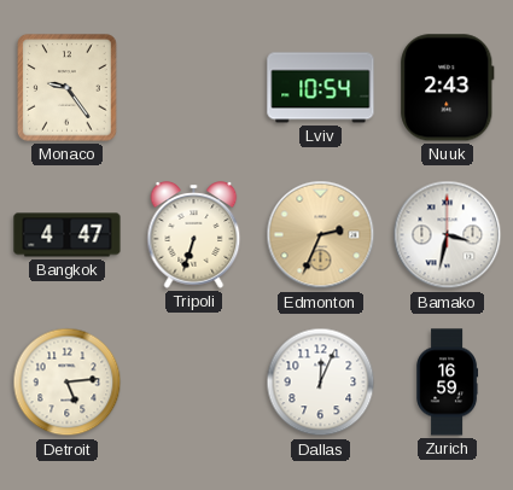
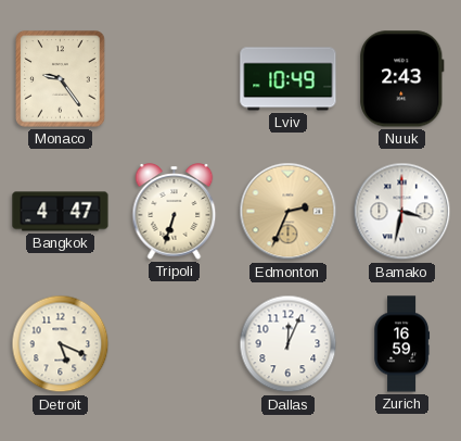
Lviv: 10:54 -> 10:49
Detroit: 5:14 -> 5:19
